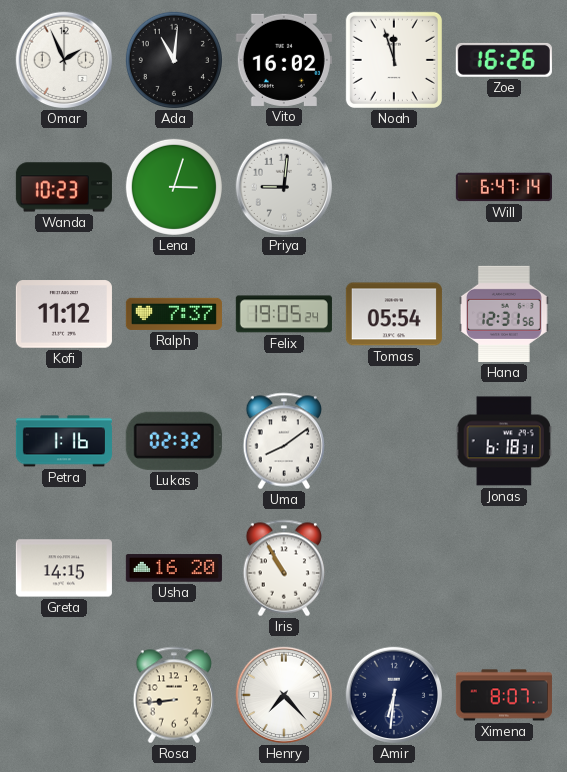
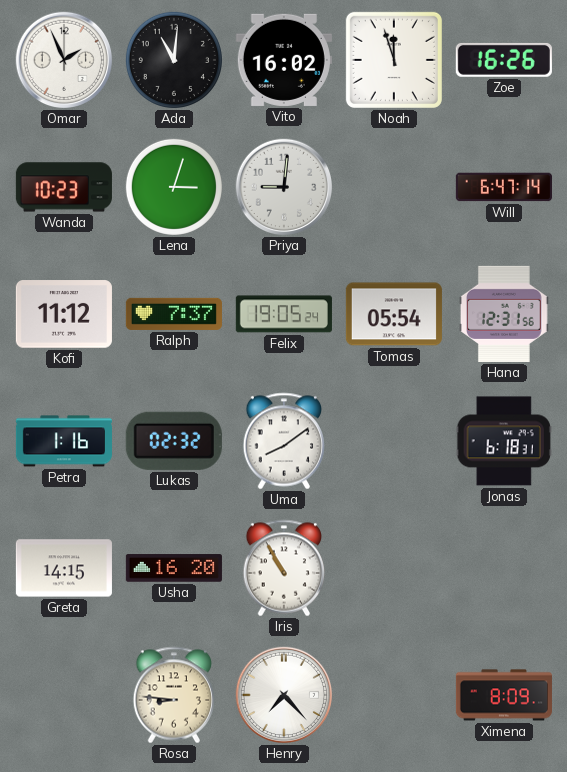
Rosa: 8:44 -> 8:46
Amir: 6:31 -> none
Ximena: 8:07 -> 8:09
